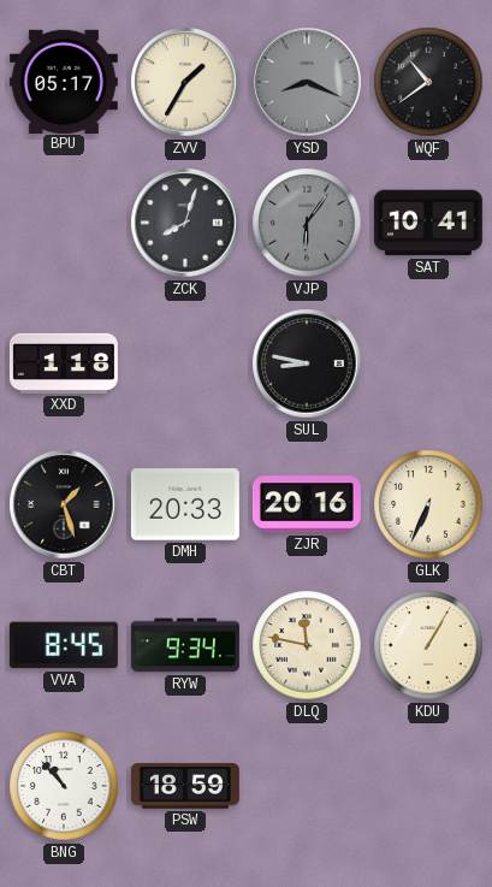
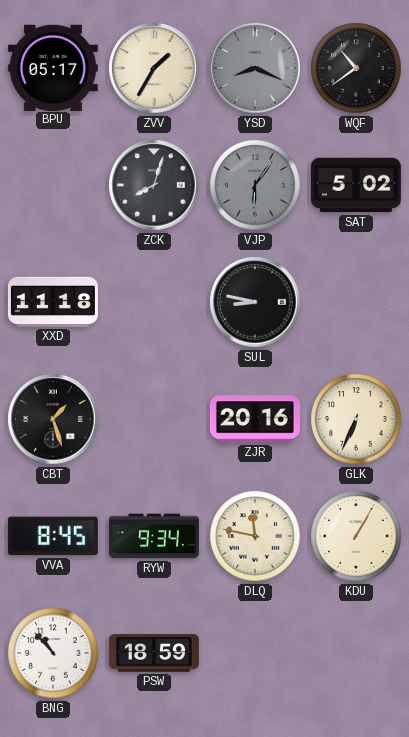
SAT: 10:41 -> 5:02
XXD: 1:18 -> 11:18
DMH: 20:33 -> none
